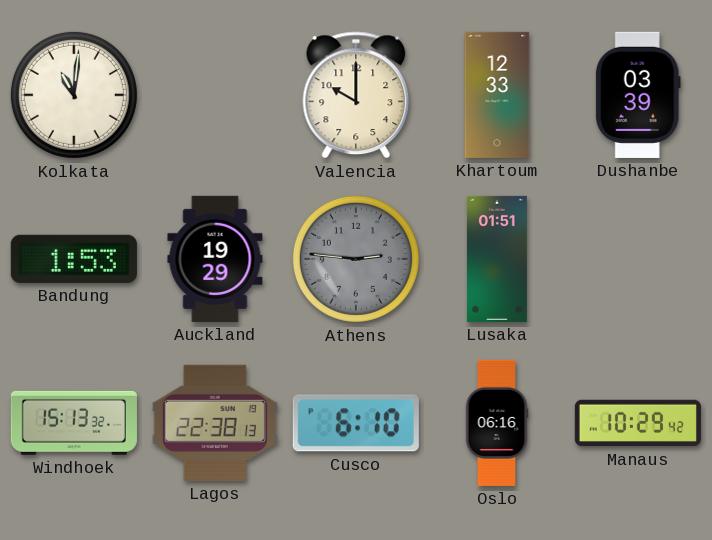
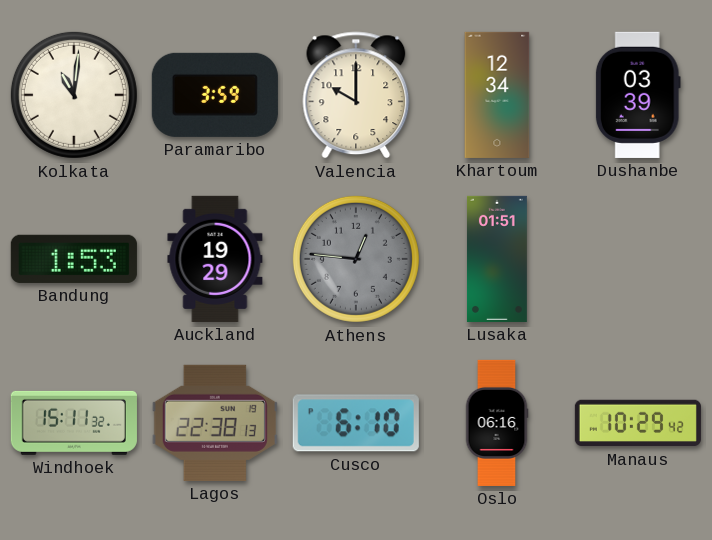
Paramaribo: none -> 3:59
Khartoum: 12:33 -> 12:34
Athens: 2:46 -> 12:46
Windhoek: 15:13 -> 15:11
